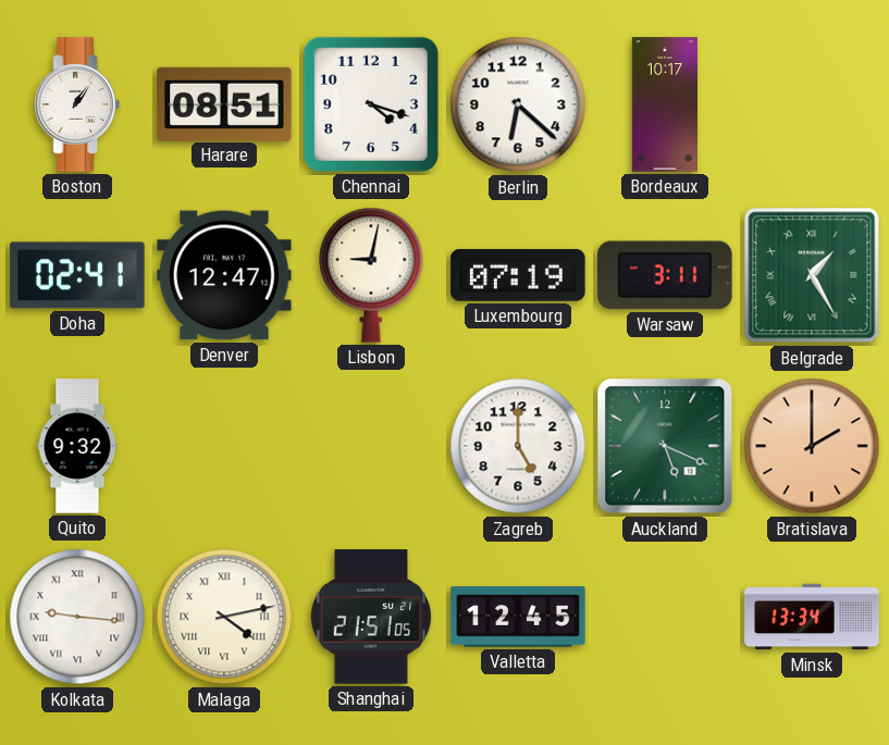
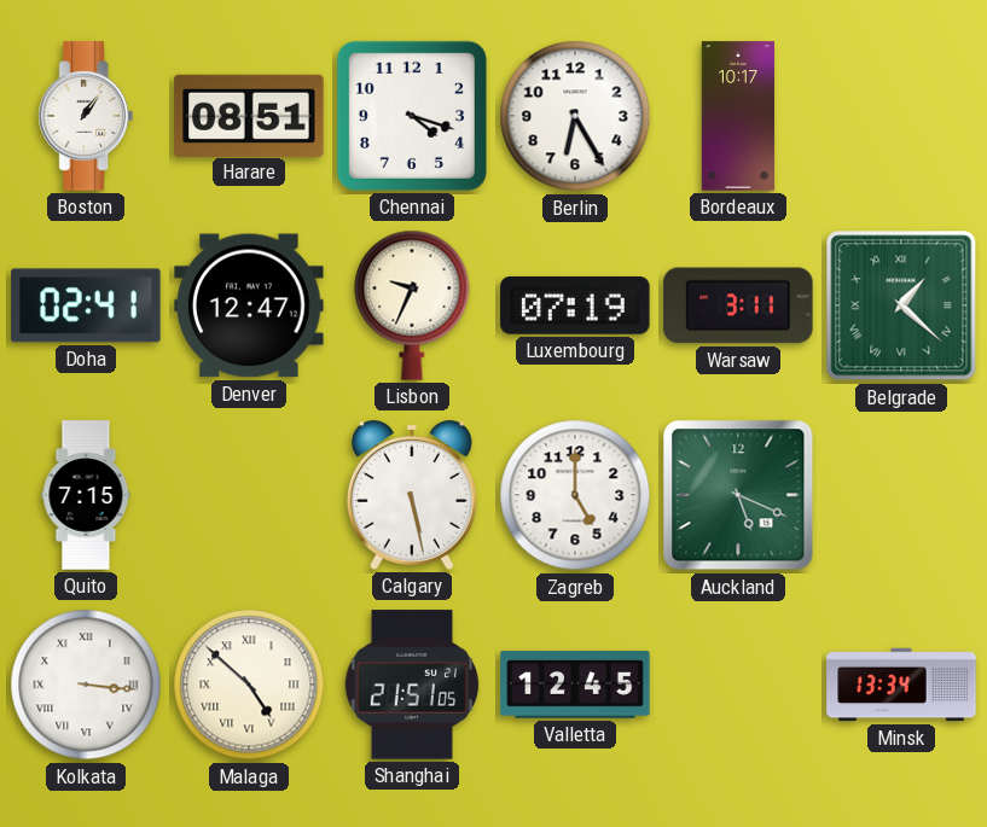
Berlin: 6:22 -> 6:25
Lisbon: 9:02 -> 9:34
Belgrade: 1:25 -> 1:22
Quito: 9:32 -> 7:15
Calgary: none -> 5:28
Bratislava: 2:00 -> none
Kolkata: 9:16 -> 3:16
Malaga: 4:13 -> 4:52
